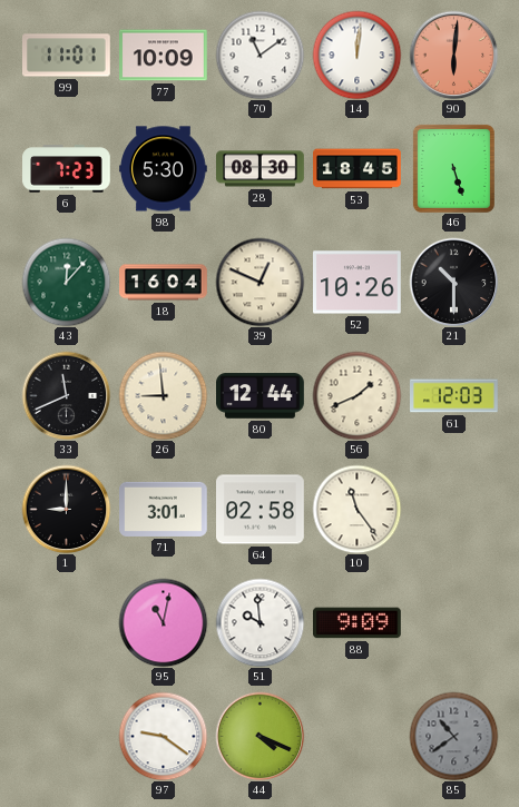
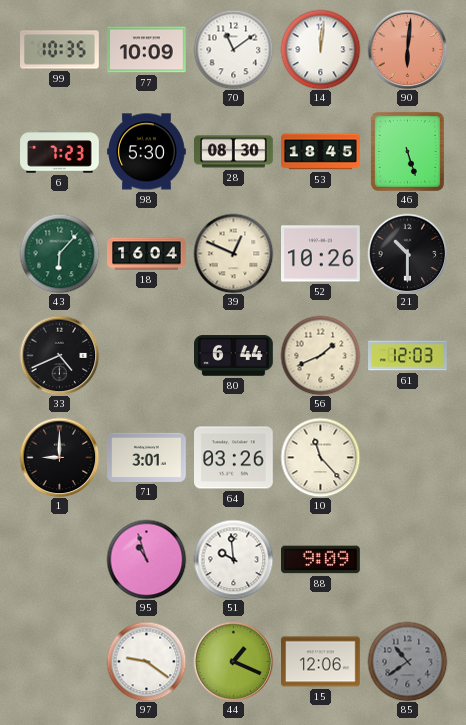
99: 11:01 -> 10:35
43: 12:07 -> 6:07
33: 11:41 -> 4:41
26: 8:59 -> none
80: 12:44 -> 6:44
64: 02:58 -> 03:26
10: 11:24 -> 11:23
95: 11:02 -> 10:57
44: 4:19 -> 1:19
15: none -> 12:06
